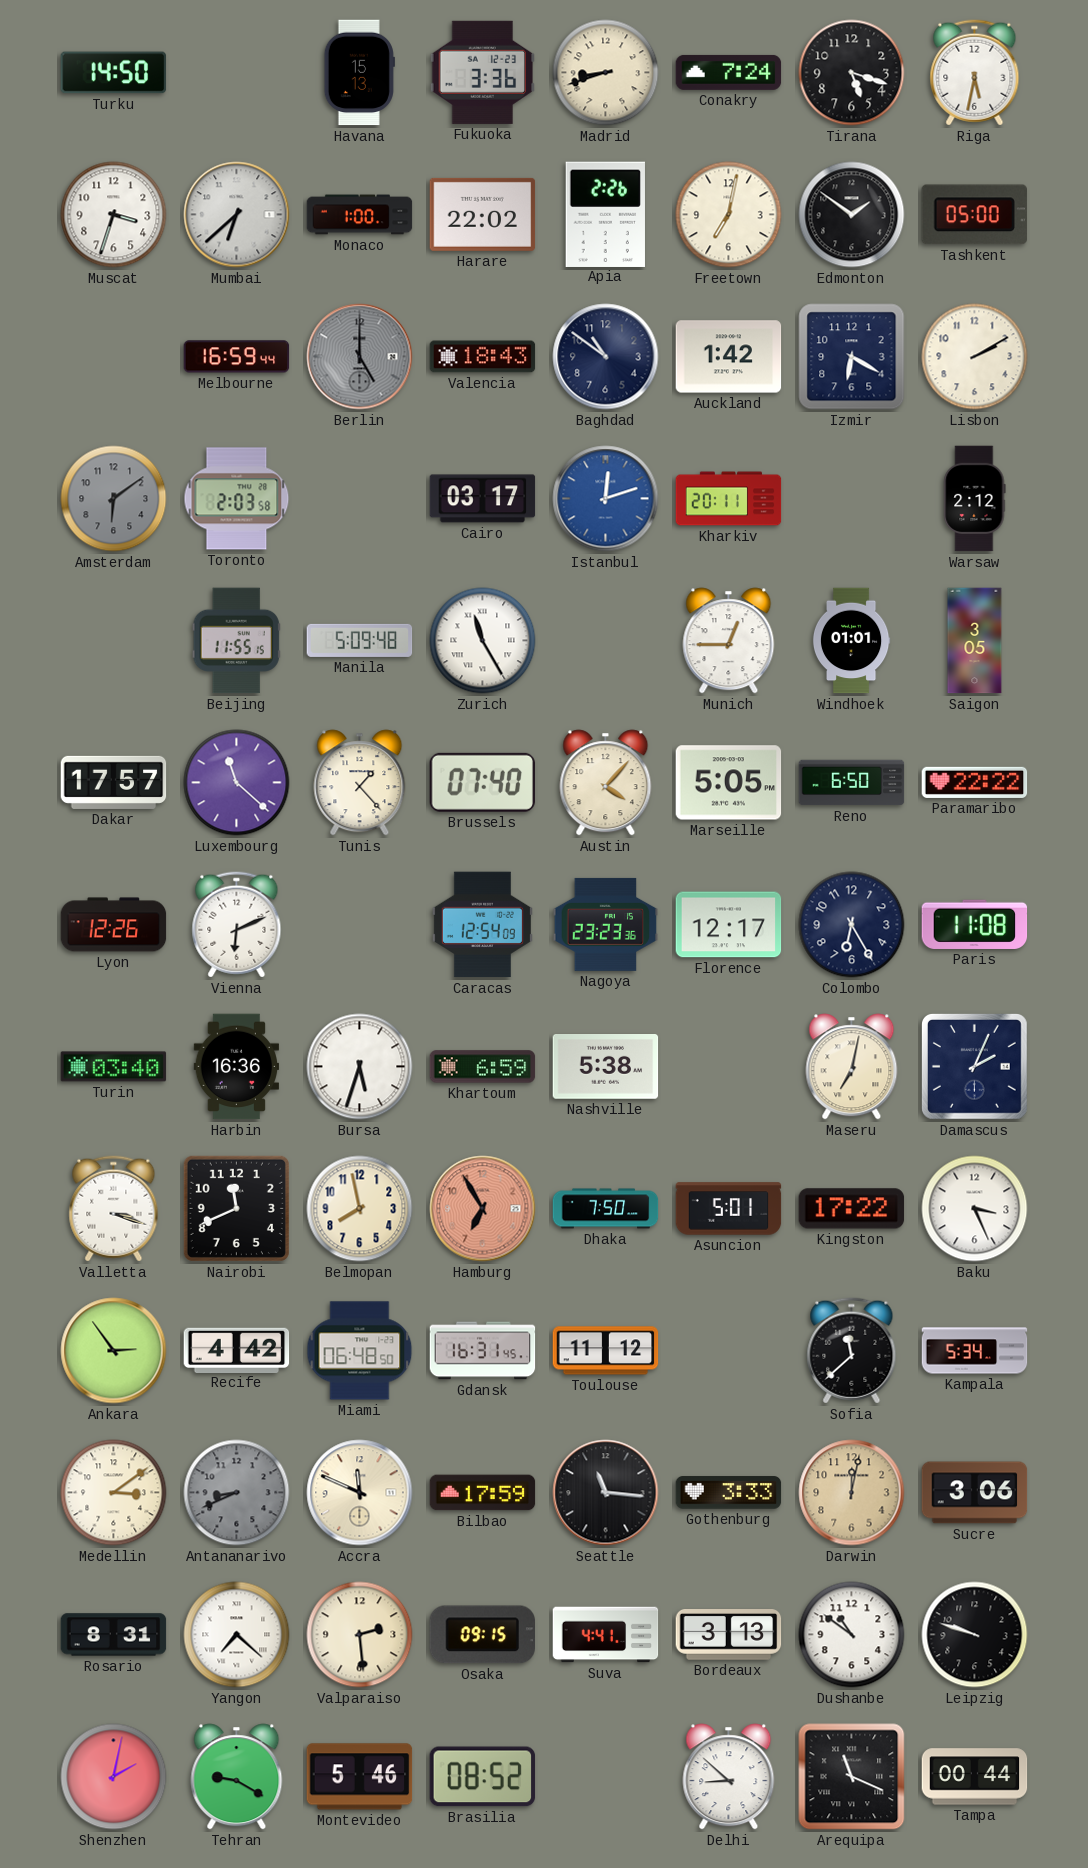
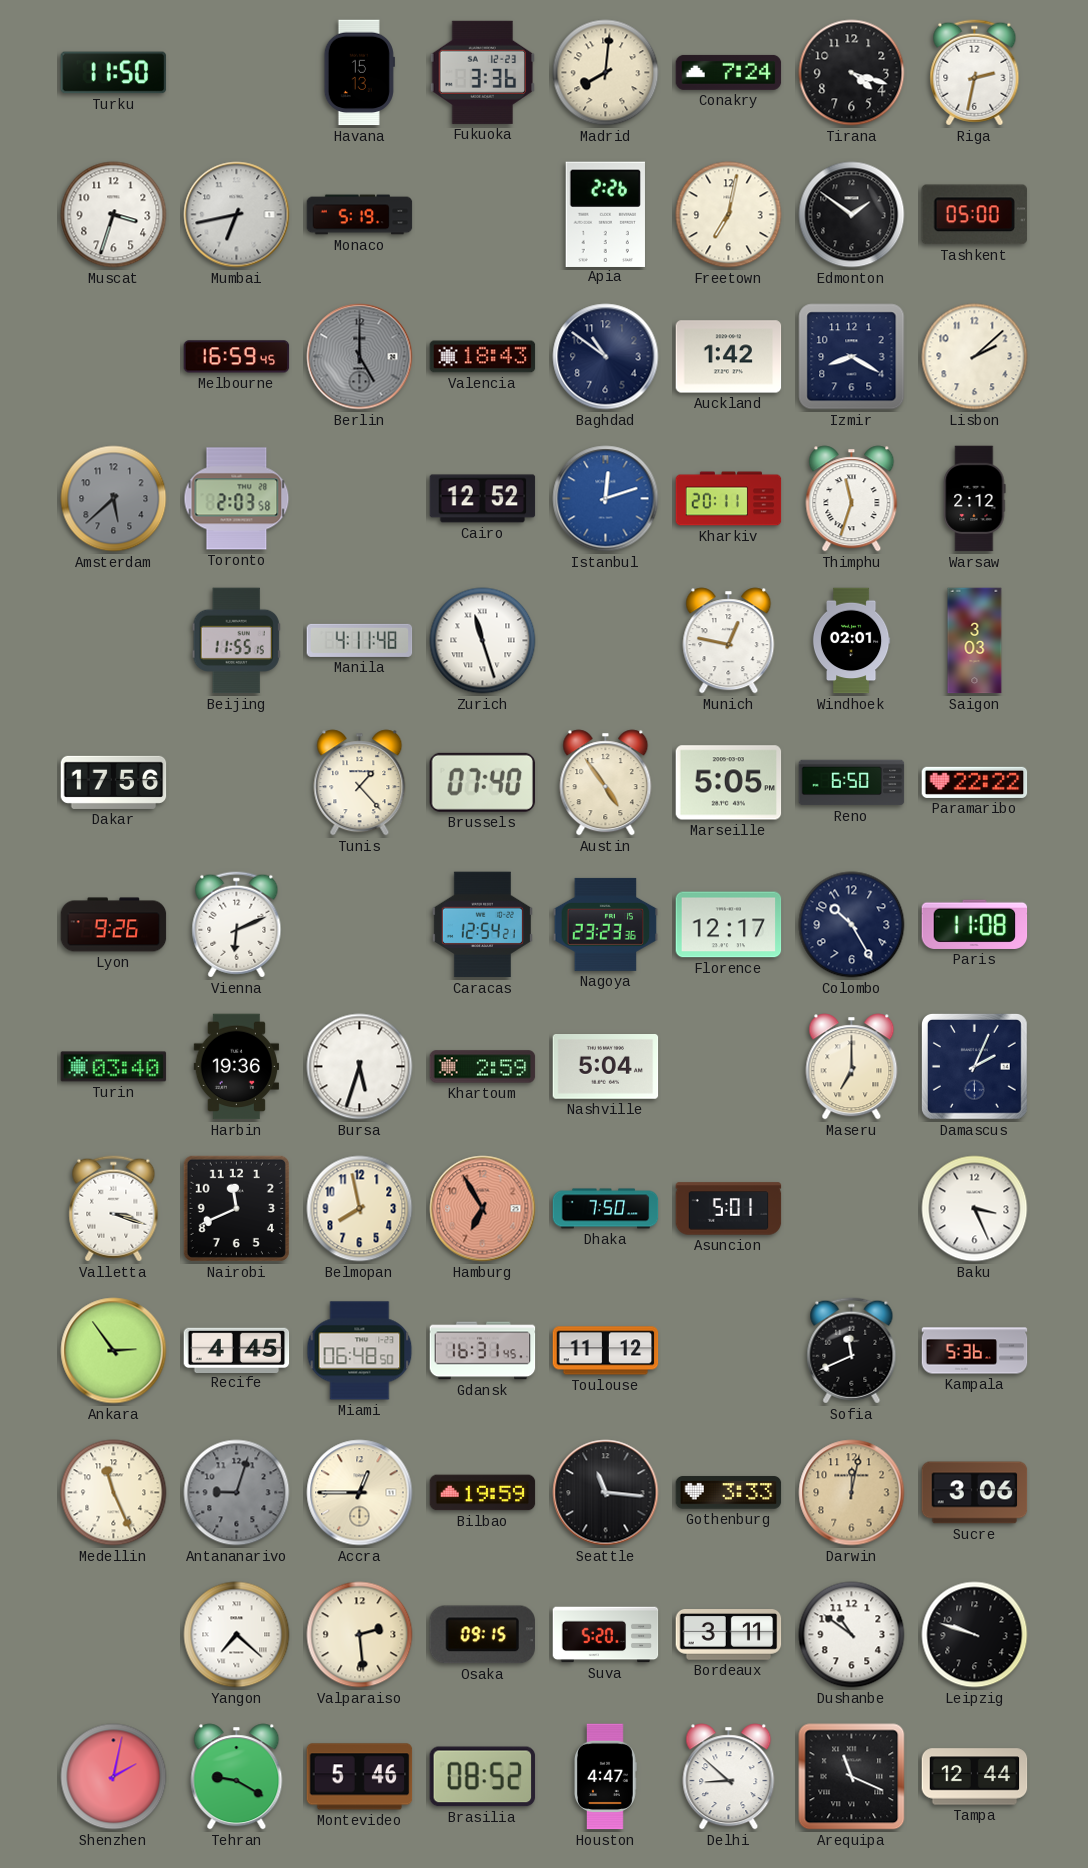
Turku: 14:50 -> 11:50
Madrid: 8:42 -> 8:01
Tirana: 5:18 -> 4:18
Riga: 5:32 -> 2:32
Mumbai: 6:38 -> 6:43
Monaco: 1:00 -> 5:19
Harare: 22:02 -> none
Melbourne: 16:59:44 -> 16:59:45
Izmir: 6:20 -> 8:20
Lisbon: 2:10 -> 2:08
Amsterdam: 6:09 -> 5:38
Cairo: 03:17 -> 12:52
Thimphu: none -> 11:33
Manila: 5:09 -> 4:11
Zurich: 11:25 -> 11:27
Munich: 12:45 -> 12:47
Windhoek: 01:01 -> 02:01
Saigon: 3:05 -> 3:03
Dakar: 17:57 -> 17:56
Luxembourg: 11:22 -> none
Austin: 4:07 -> 4:54
Lyon: 12:26 -> 9:26
Caracas: 12:54:09 -> 12:54:21
Colombo: 6:25 -> 10:25
Harbin: 16:36 -> 19:36
Khartoum: 6:59 -> 2:59
Nashville: 5:38 -> 5:04
Maseru: 7:02 -> 7:00
Kingston: 17:22 -> none
Recife: 4:42 -> 4:45
Sofia: 11:38 -> 11:41
Kampala: 5:34 -> 5:36
Medellin: 3:09 -> 11:26
Antananarivo: 8:41 -> 9:03
Accra: 11:49 -> 12:45
Bilbao: 17:59 -> 19:59
Rosario: 8:31 -> none
Suva: 4:41 -> 5:20
Bordeaux: 3:13 -> 3:11
Houston: none -> 4:47
Tampa: 00:44 -> 12:44
